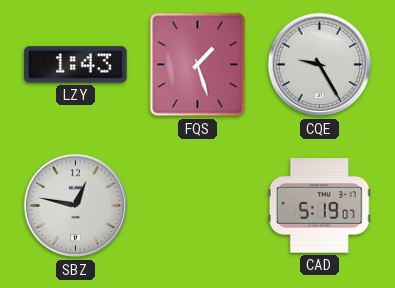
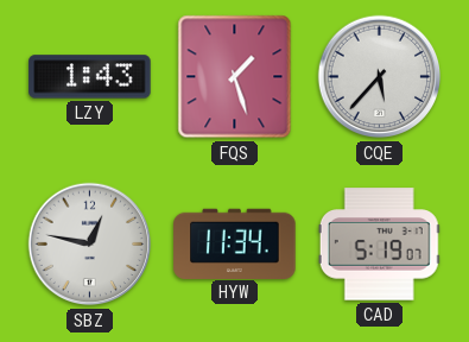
CQE: 9:25 -> 5:37
HYW: none -> 11:34
